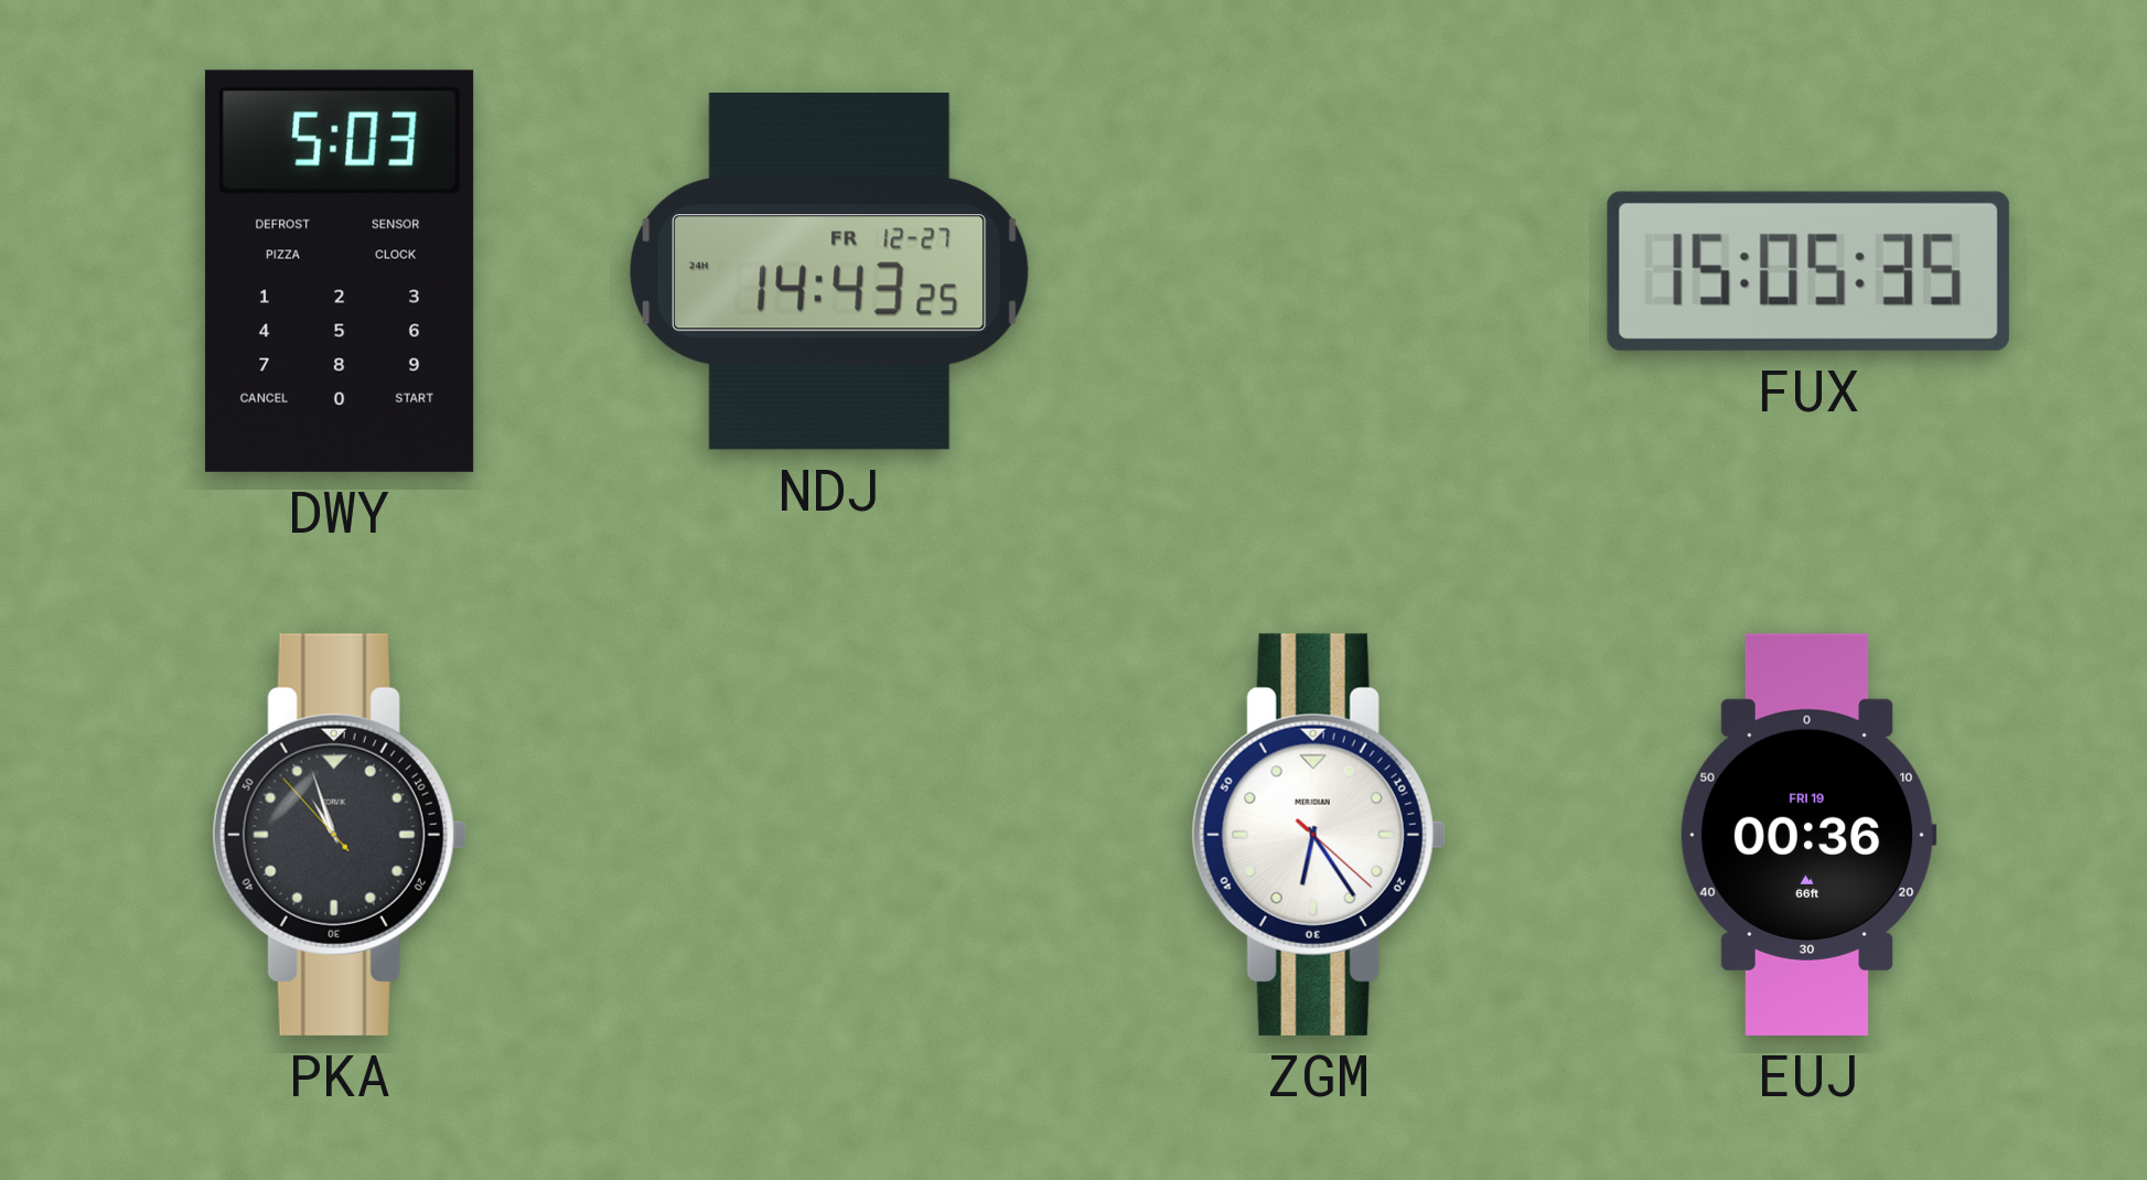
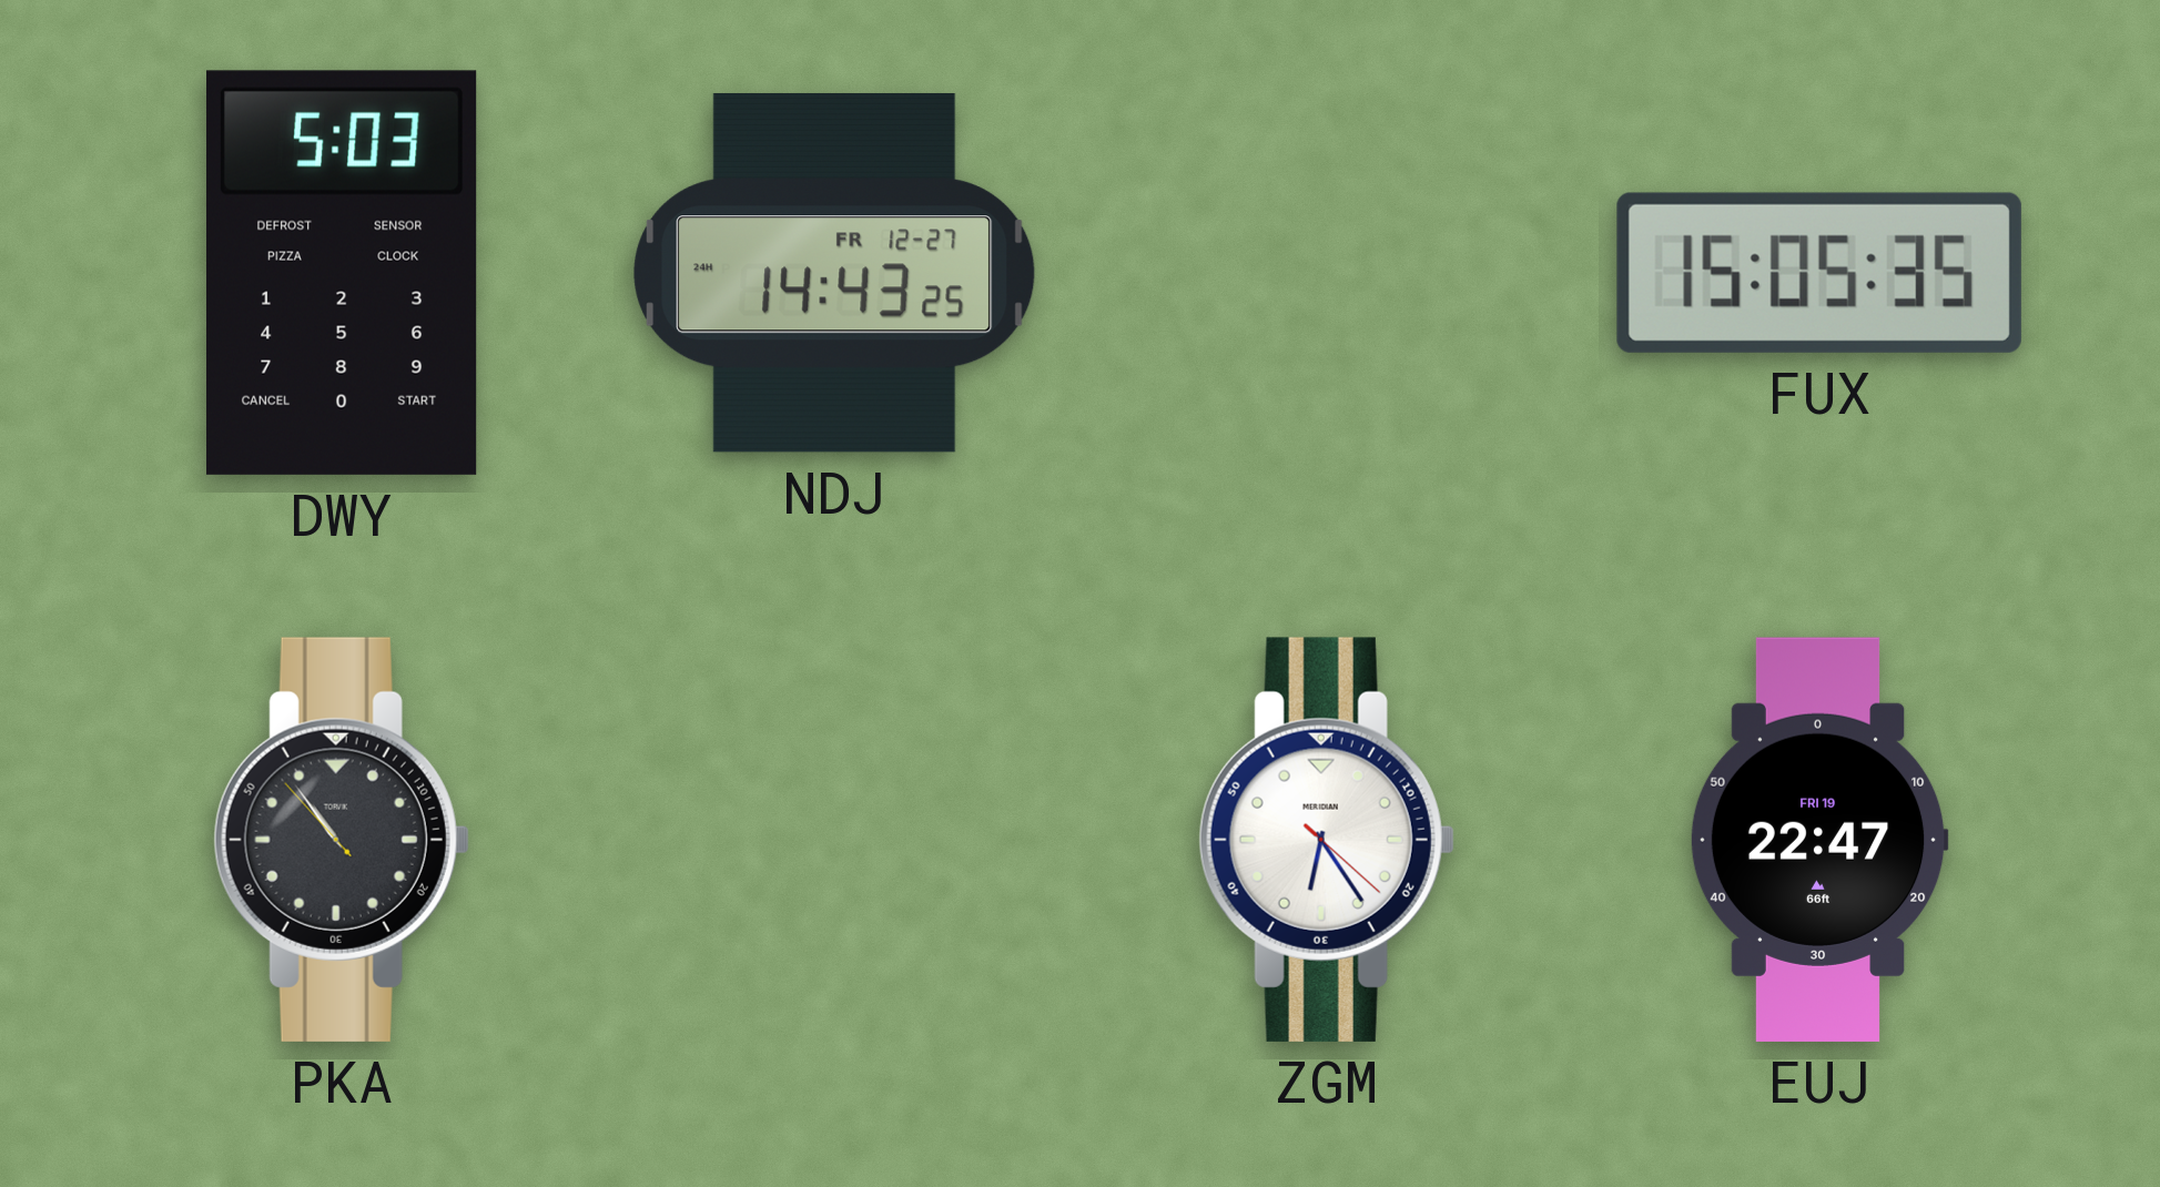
PKA: 10:56 -> 10:53
EUJ: 00:36 -> 22:47
